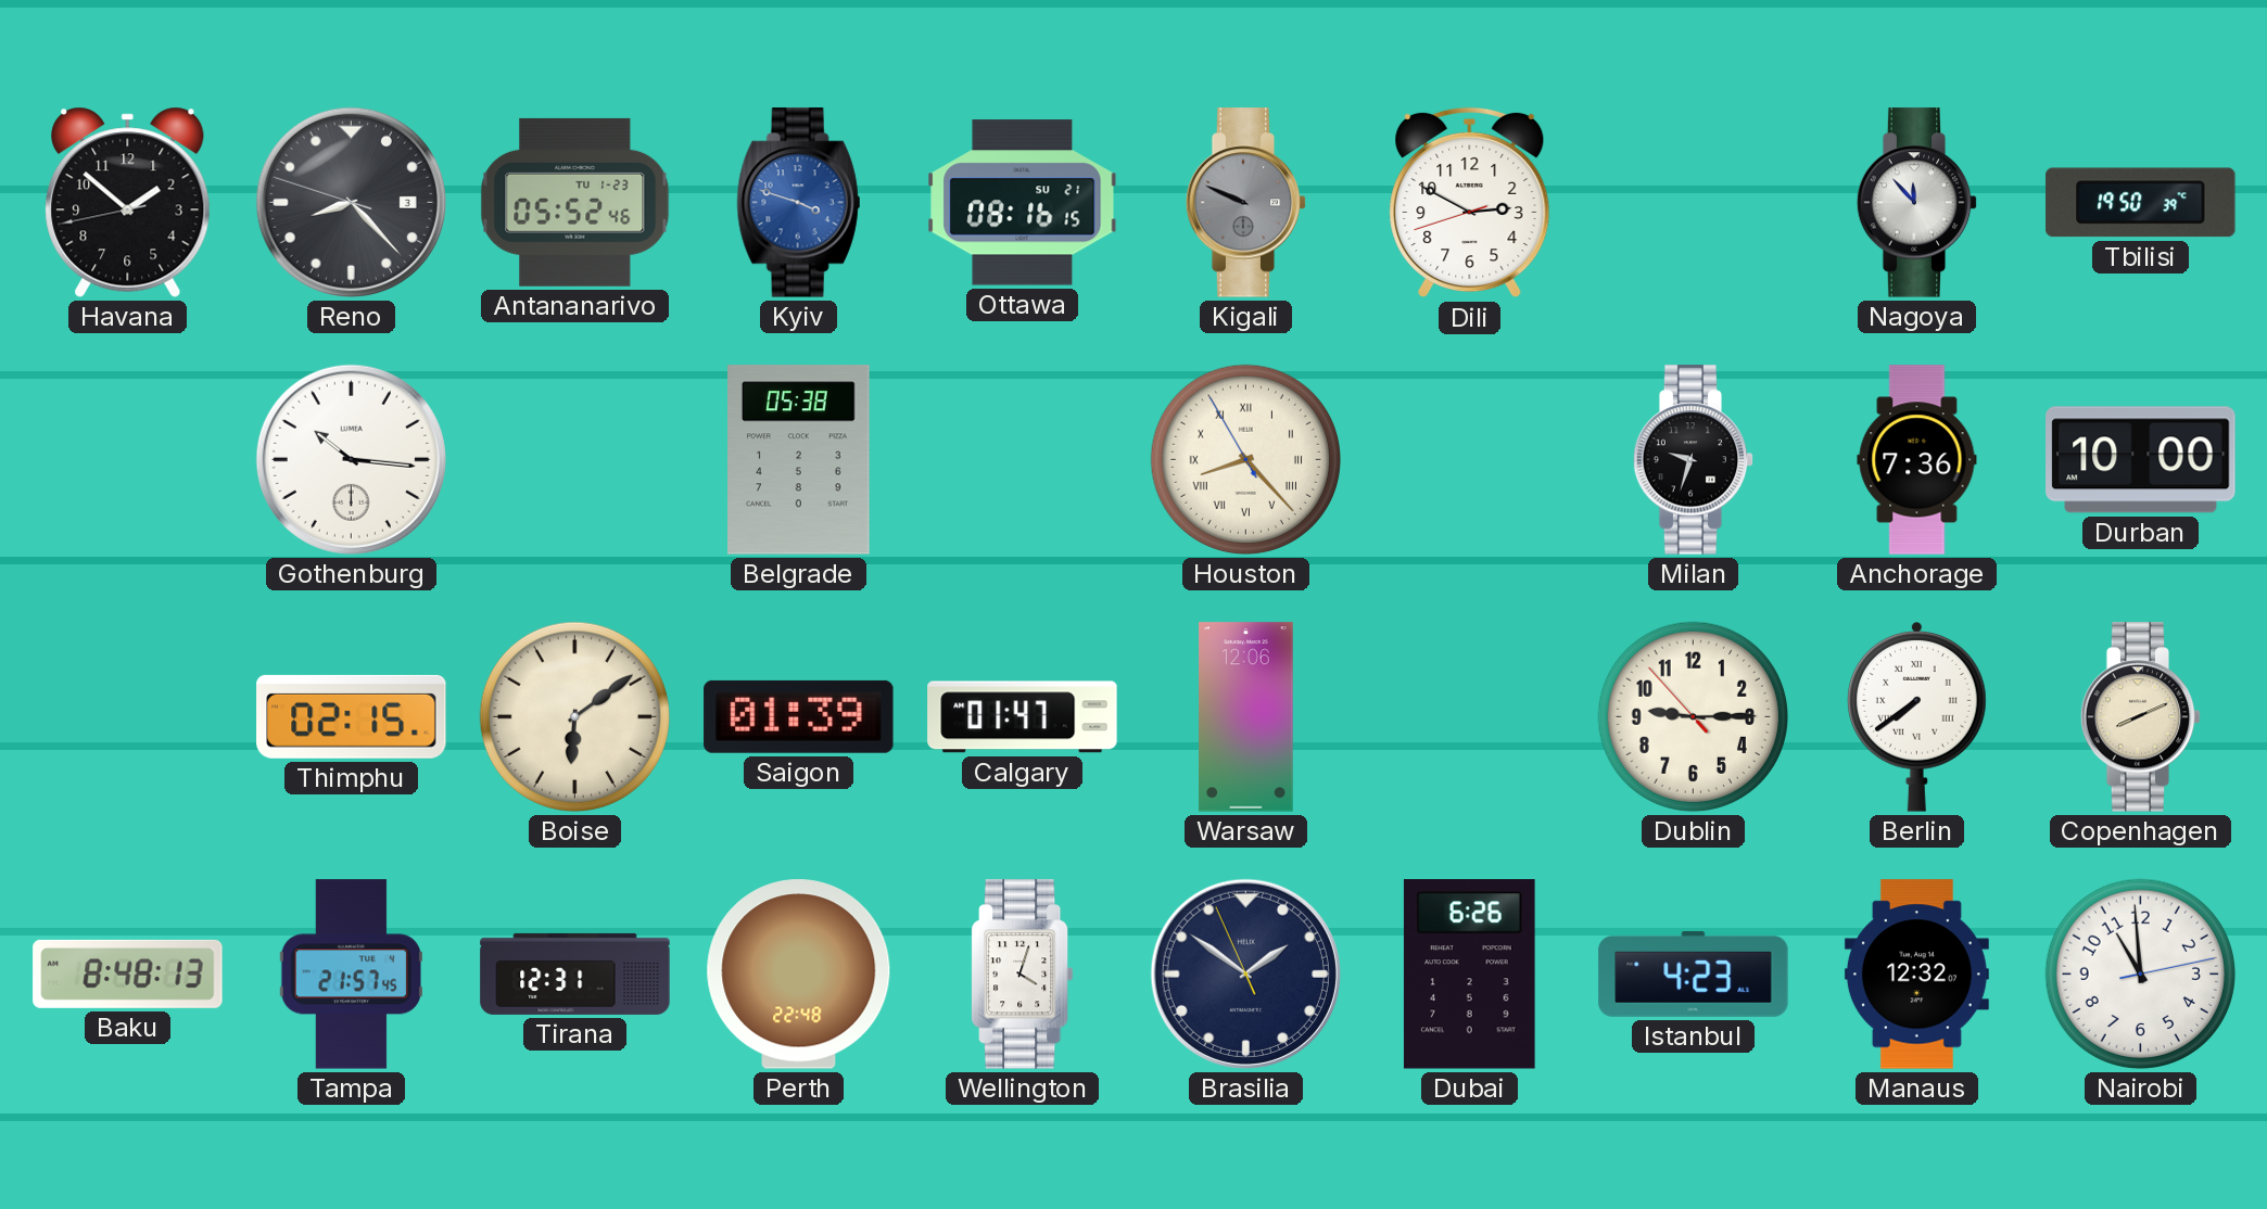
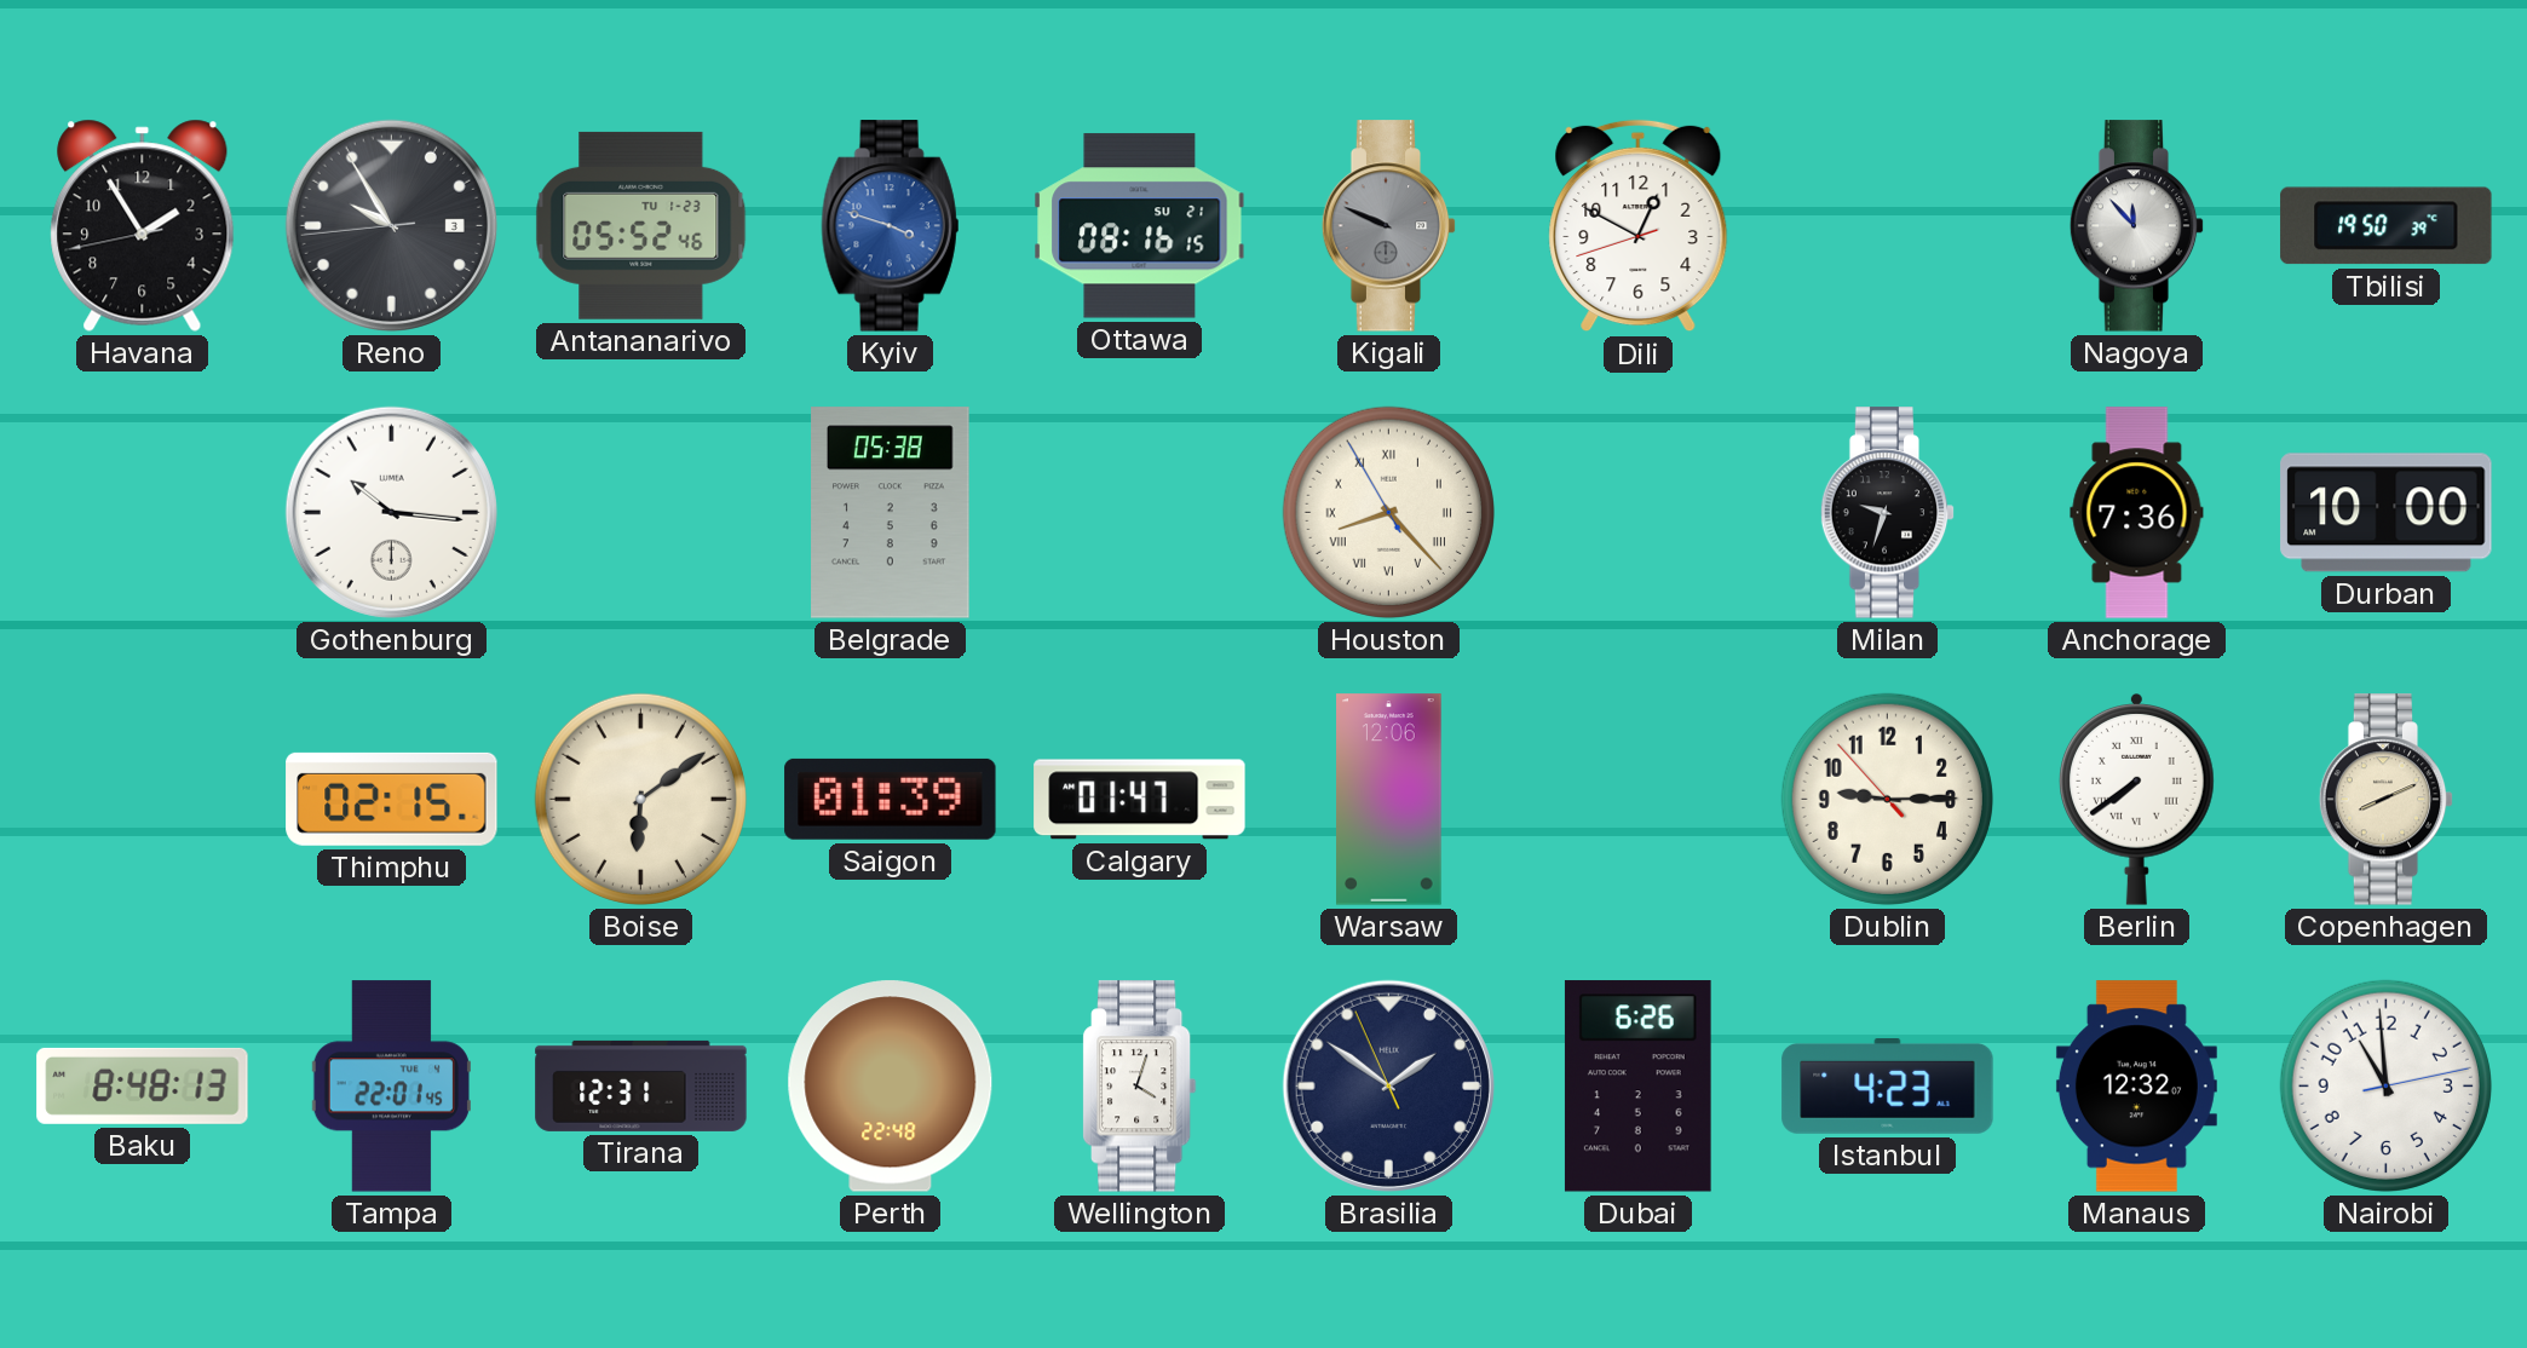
Havana: 1:51 -> 1:54
Reno: 8:22 -> 9:54
Dili: 2:49 -> 12:49
Tampa: 21:57 -> 22:01
